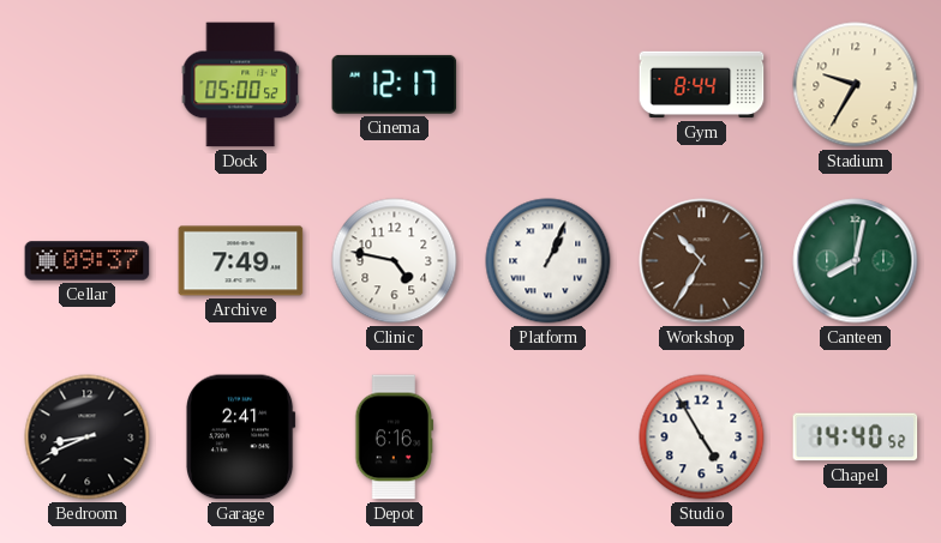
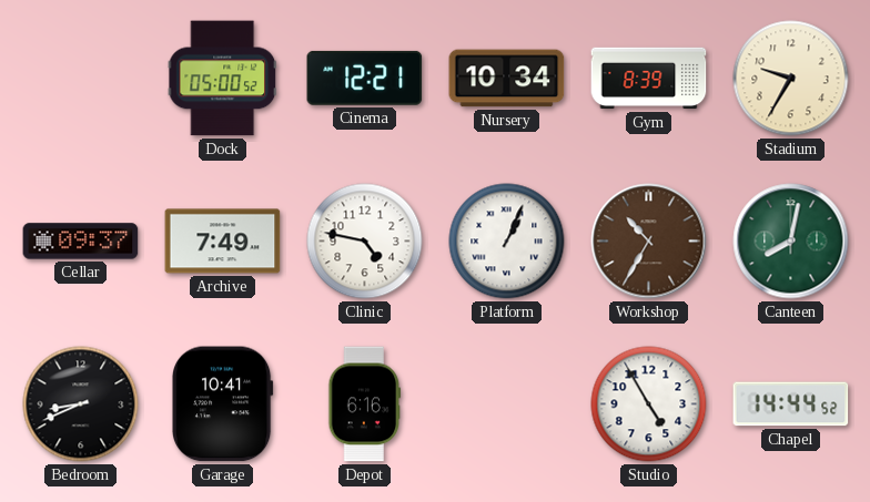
Cinema: 12:17 -> 12:21
Nursery: none -> 10:34
Gym: 8:44 -> 8:39
Garage: 2:41 -> 10:41
Chapel: 14:40 -> 14:44
